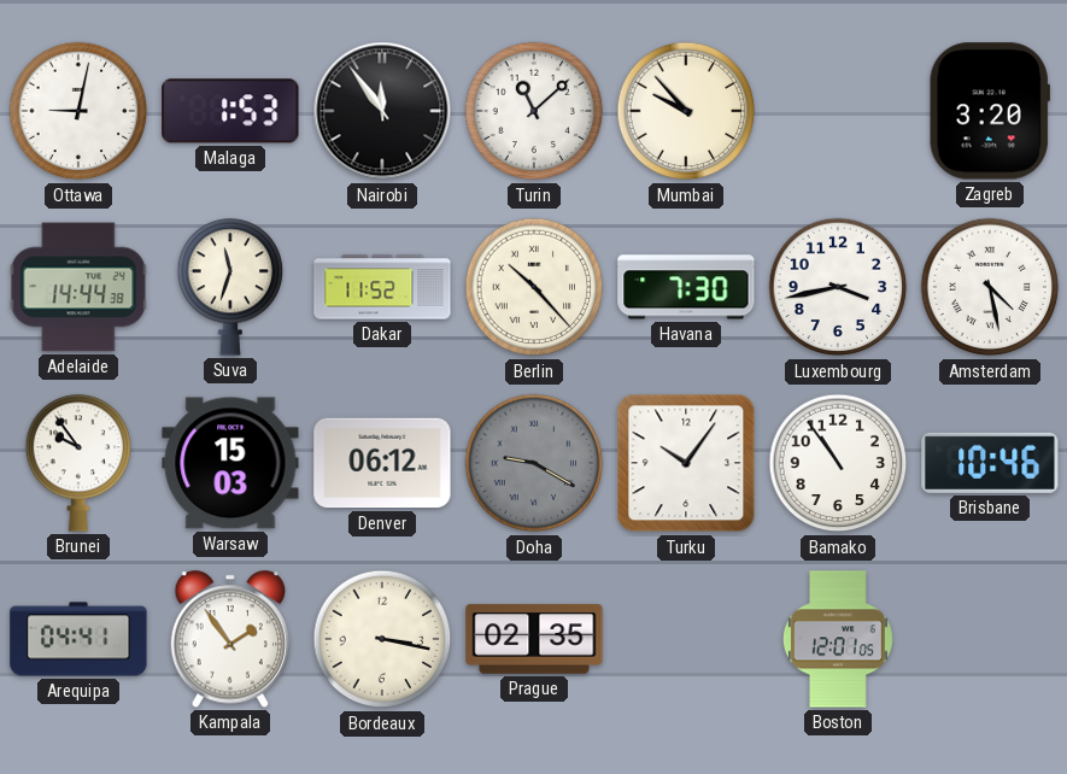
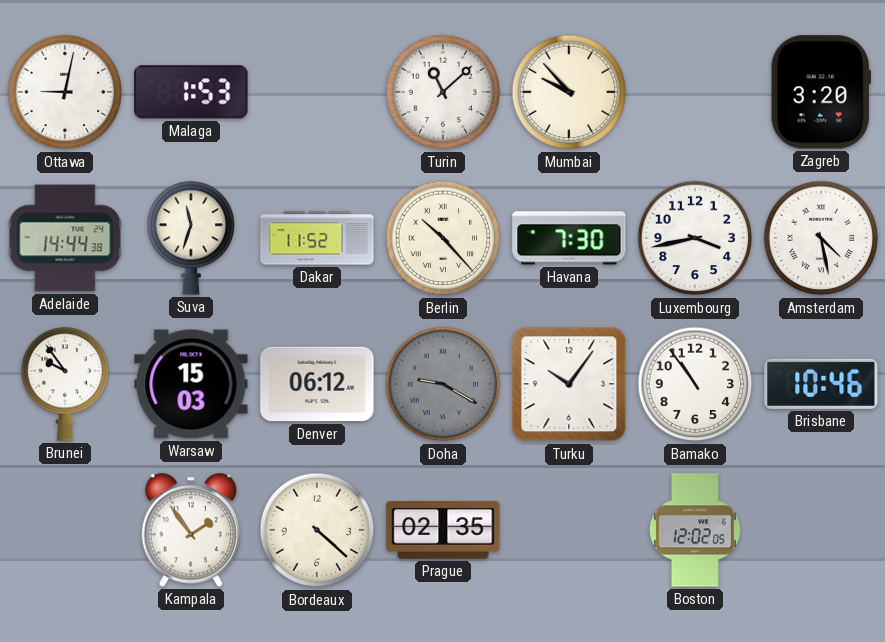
Nairobi: 11:54 -> none
Arequipa: 04:41 -> none
Bordeaux: 3:17 -> 4:22
Boston: 12:01 -> 12:02
